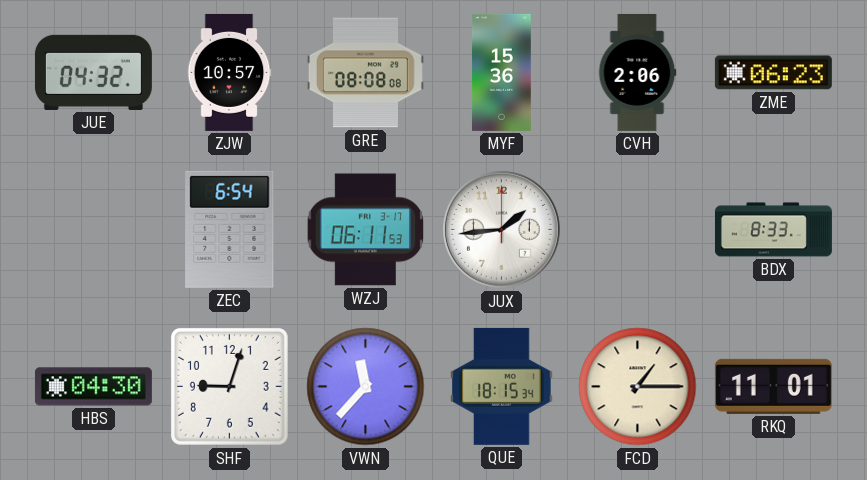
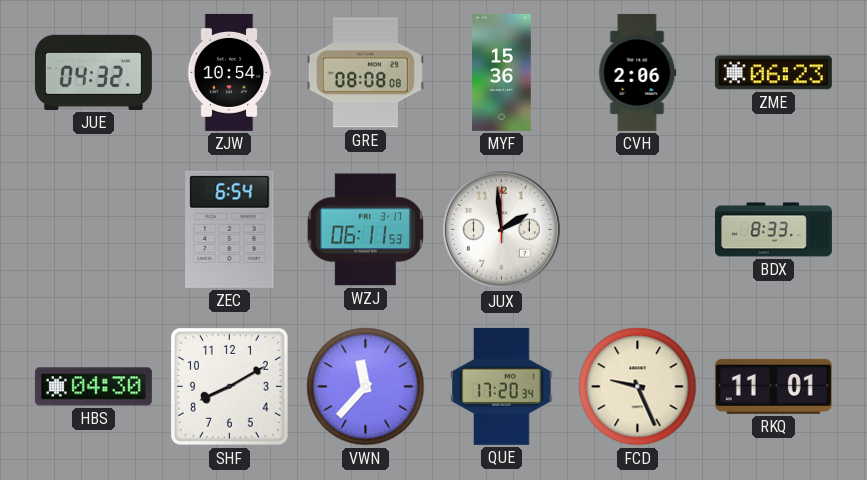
ZJW: 10:57 -> 10:54
JUX: 1:44 -> 1:59
SHF: 9:03 -> 8:10
QUE: 18:15 -> 17:20
FCD: 1:15 -> 9:26
